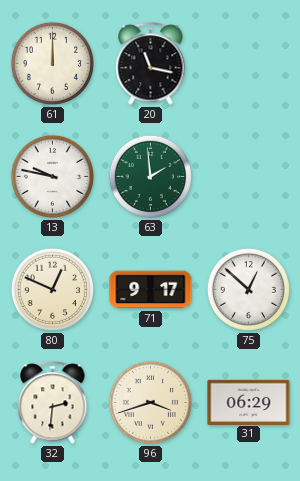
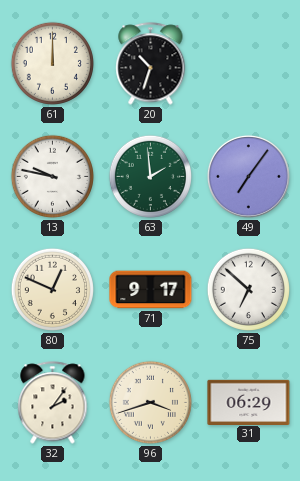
20: 11:17 -> 10:33
49: none -> 7:06
75: 12:52 -> 6:52
32: 2:31 -> 2:06
